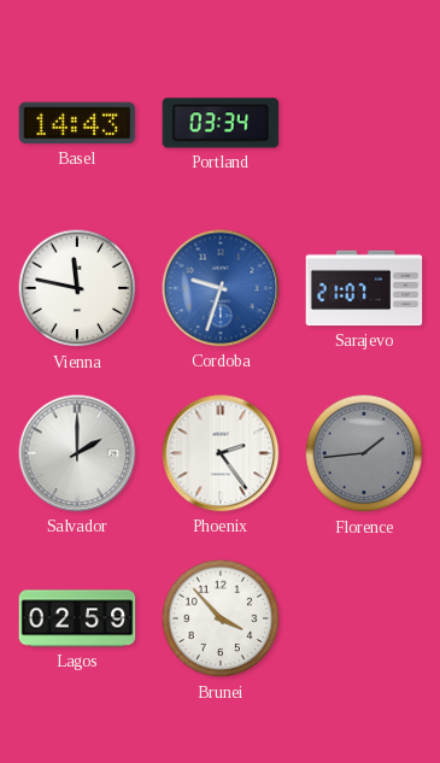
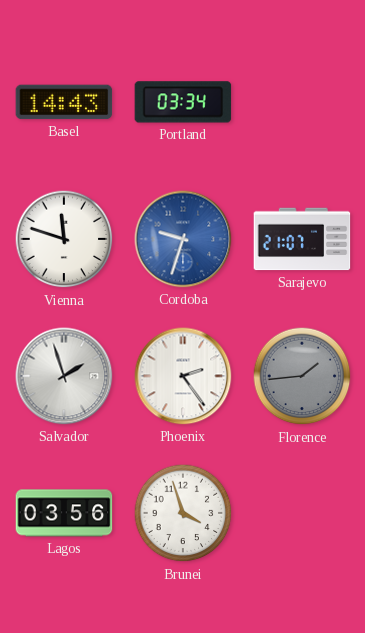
Vienna: 11:47 -> 11:48
Salvador: 2:00 -> 1:57
Lagos: 02:59 -> 03:56
Brunei: 3:53 -> 3:57
